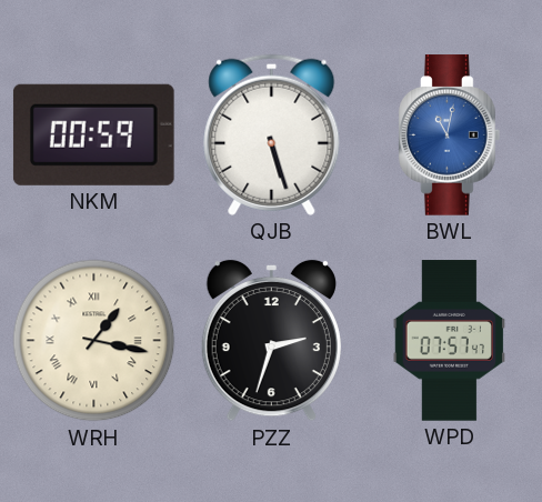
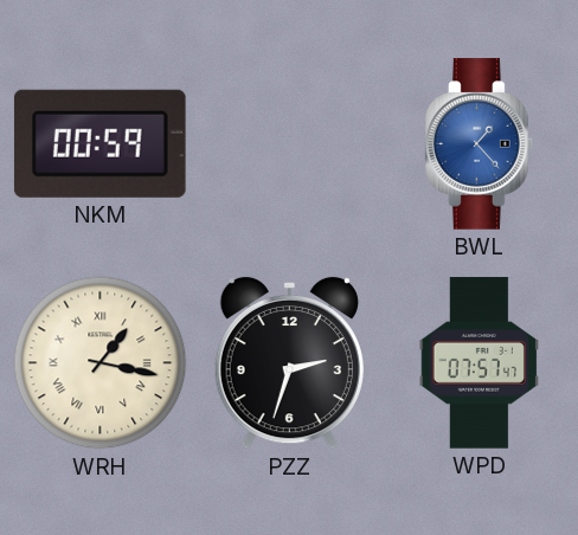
QJB: 5:27 -> none
BWL: 11:02 -> 1:23
